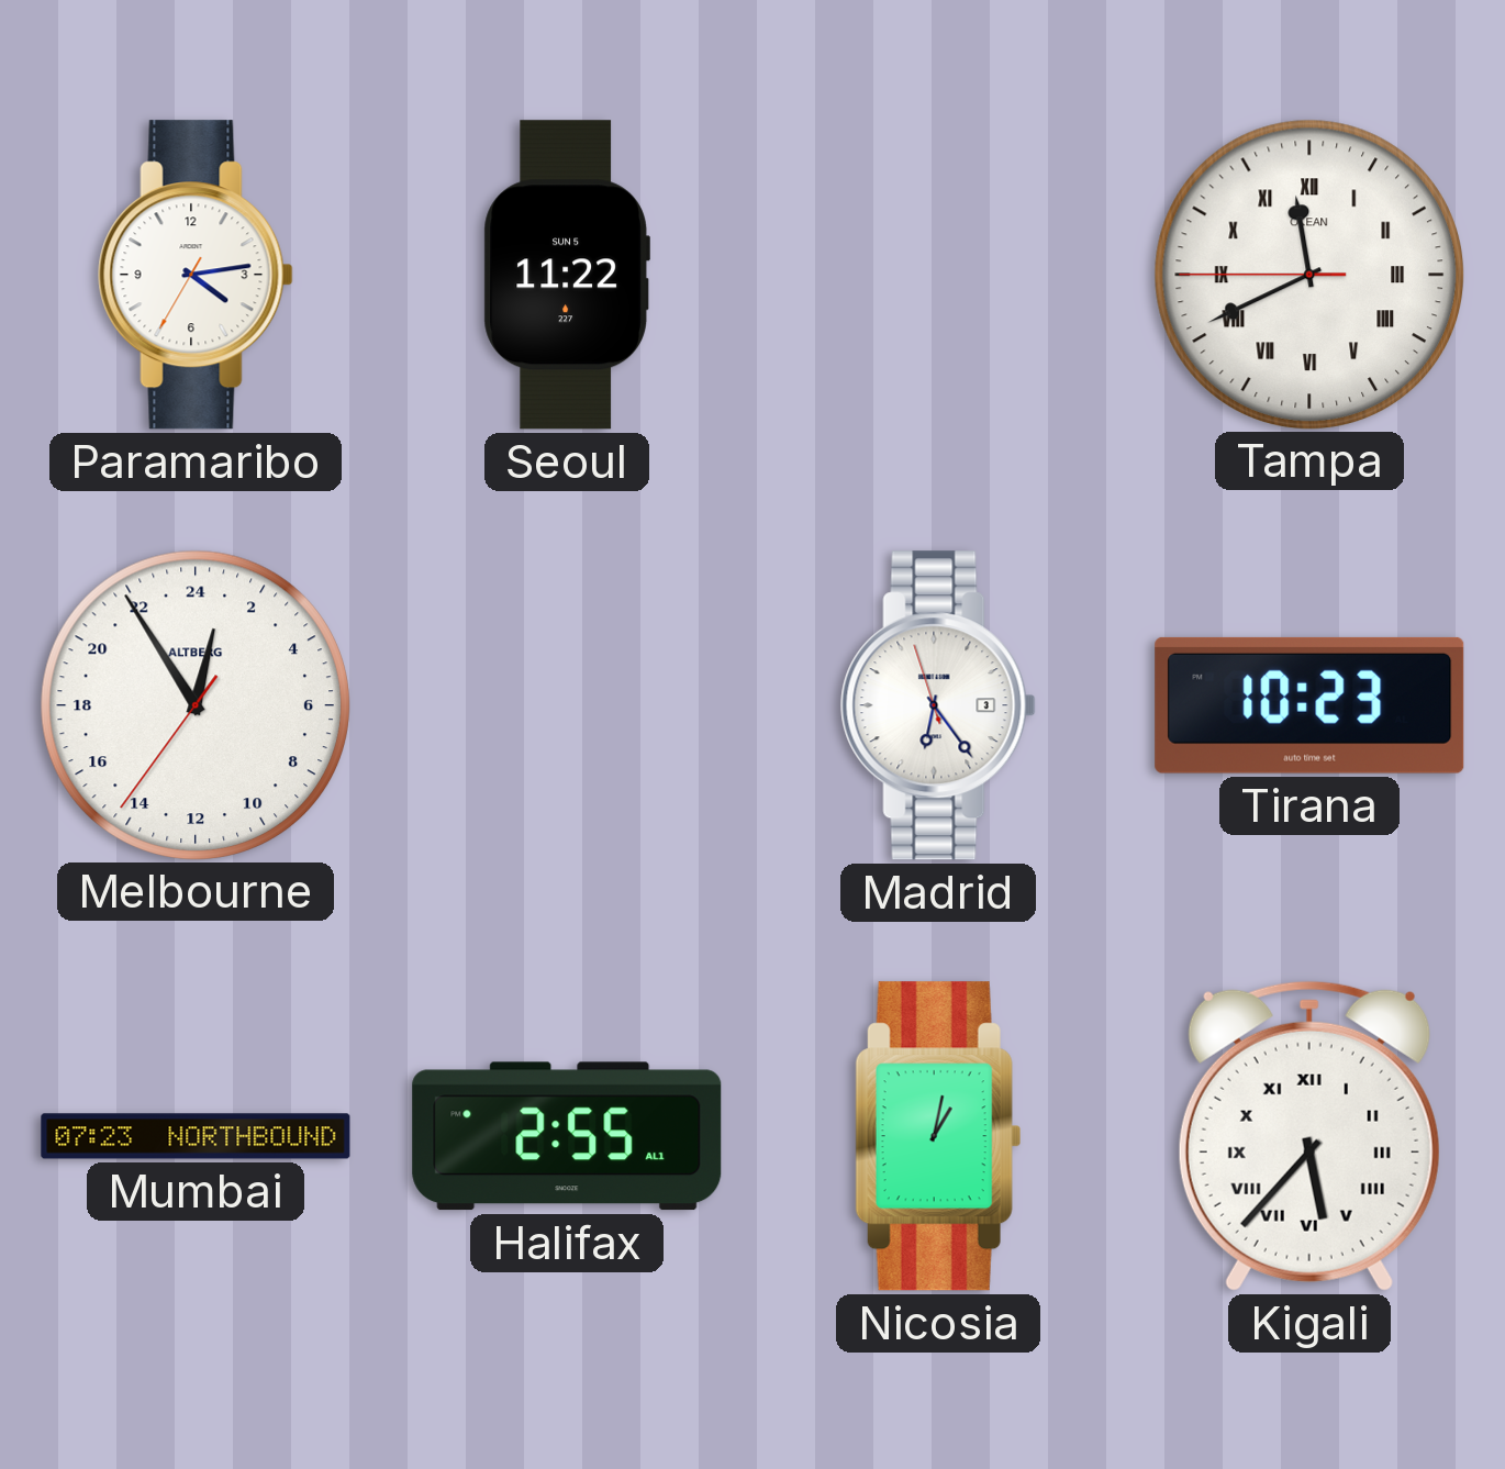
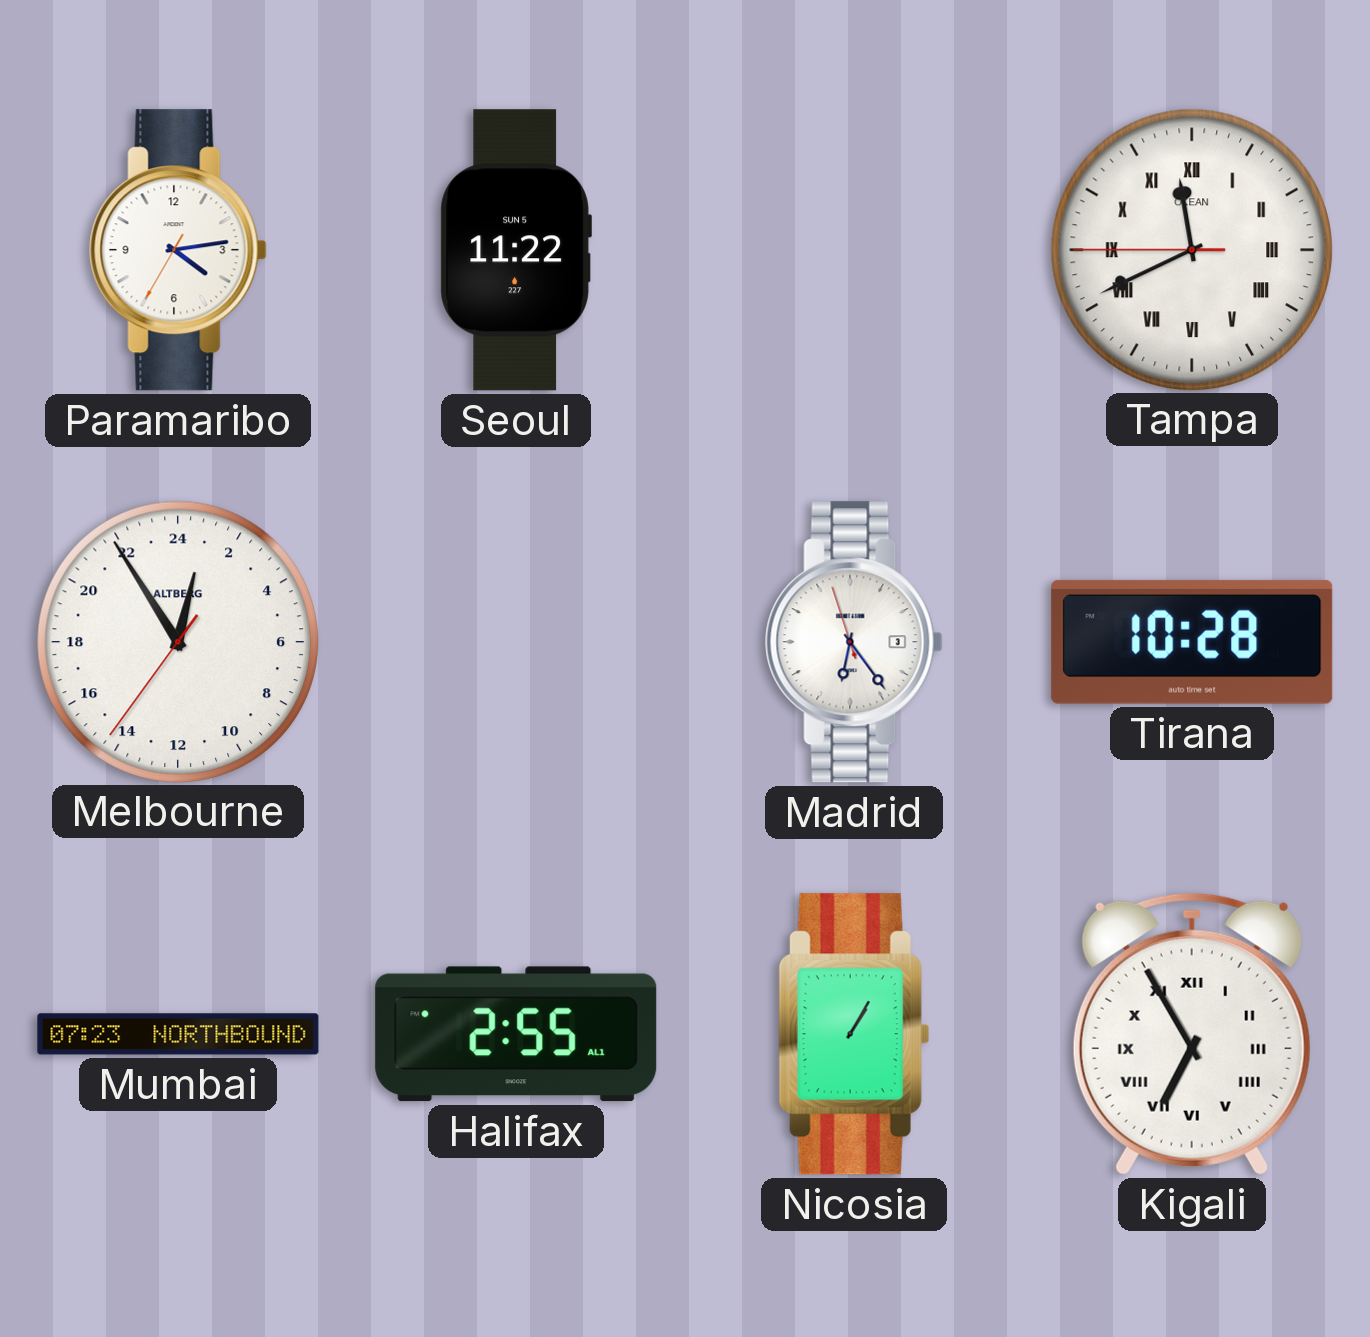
Tirana: 10:23 -> 10:28
Nicosia: 1:02 -> 1:05
Kigali: 5:37 -> 6:55
